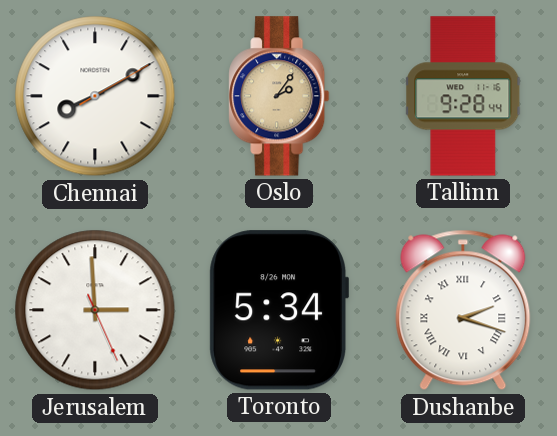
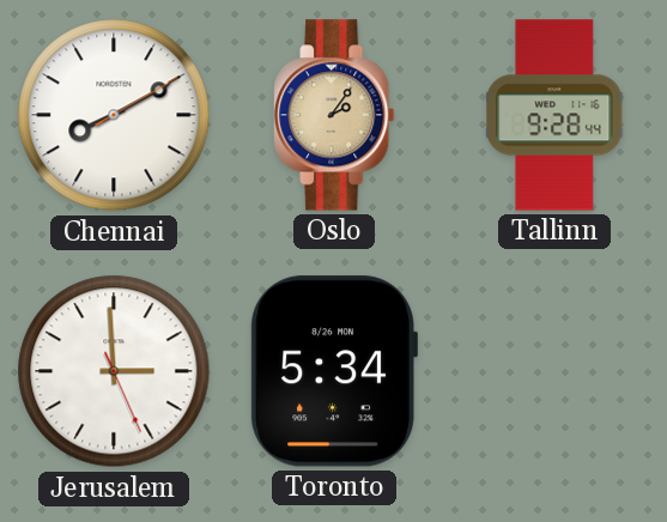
Dushanbe: 2:18 -> none
